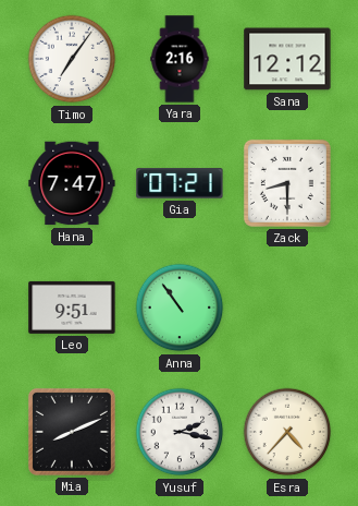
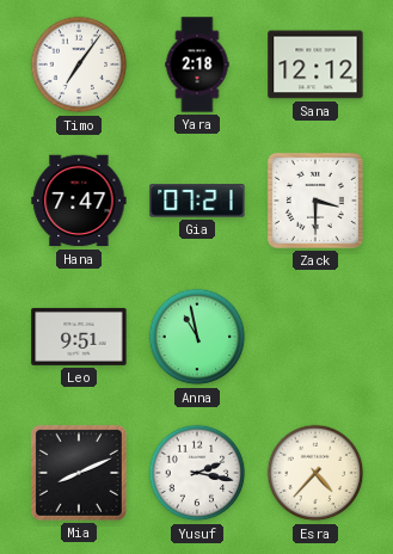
Yara: 2:16 -> 2:18
Zack: 8:30 -> 3:30
Anna: 10:54 -> 10:58
